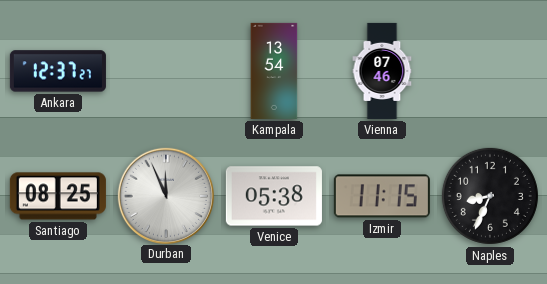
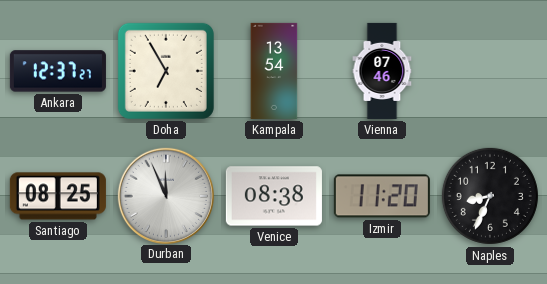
Doha: none -> 6:55
Venice: 05:38 -> 08:38
Izmir: 11:15 -> 11:20
